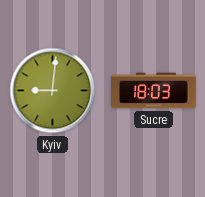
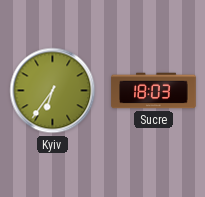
Kyiv: 9:01 -> 6:36
